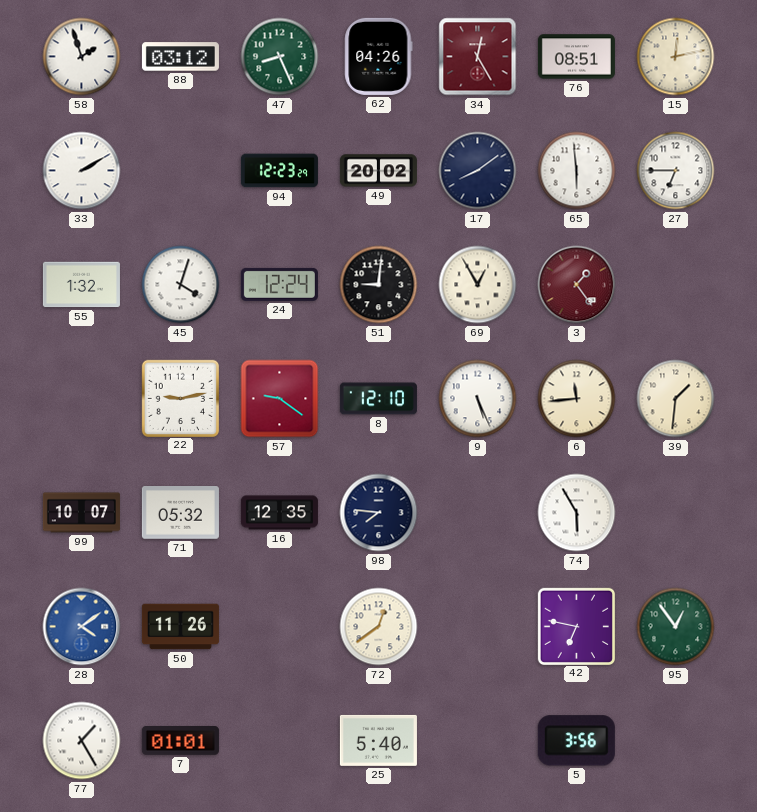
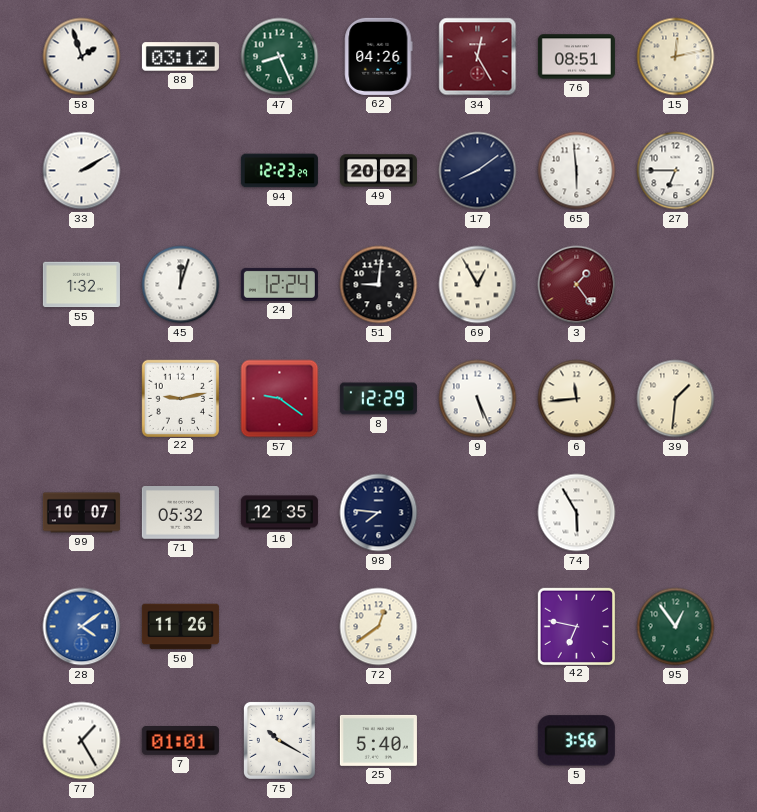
45: 4:03 -> 12:03
8: 12:10 -> 12:29
75: none -> 10:20
